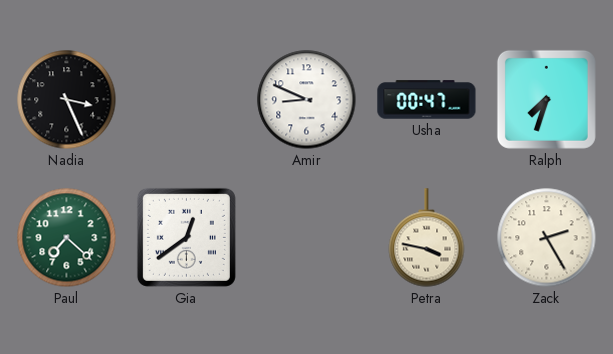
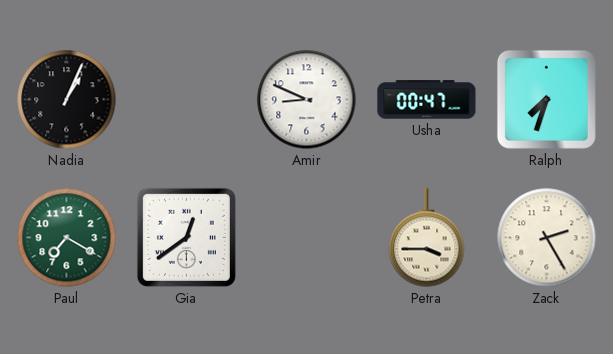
Nadia: 3:26 -> 1:04
Paul: 7:22 -> 7:20
Petra: 3:47 -> 3:45
